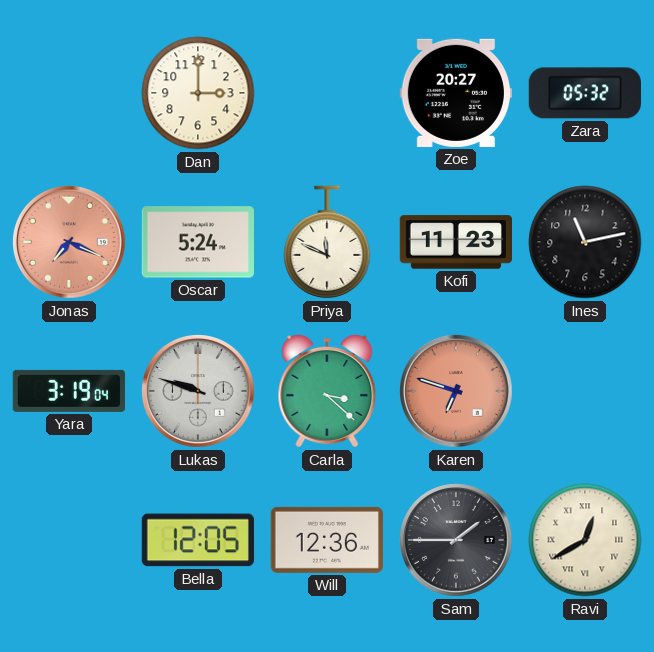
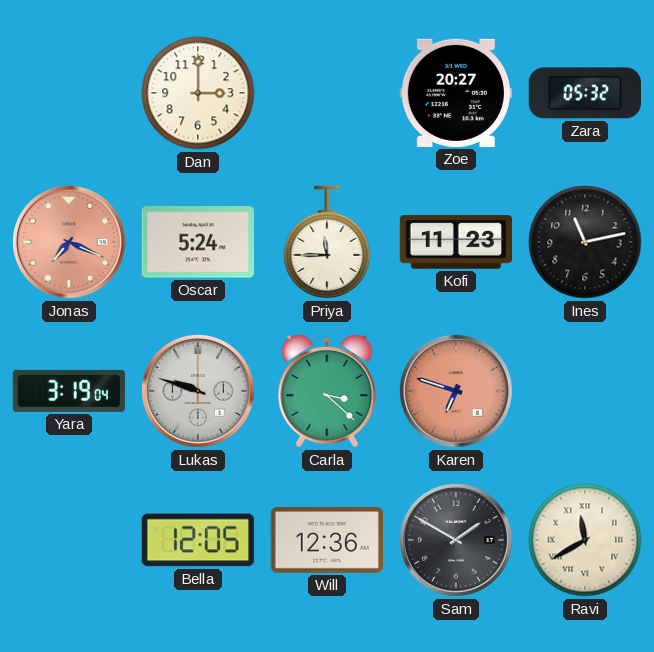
Priya: 11:49 -> 11:45
Sam: 1:45 -> 1:50
Ravi: 12:40 -> 11:40
